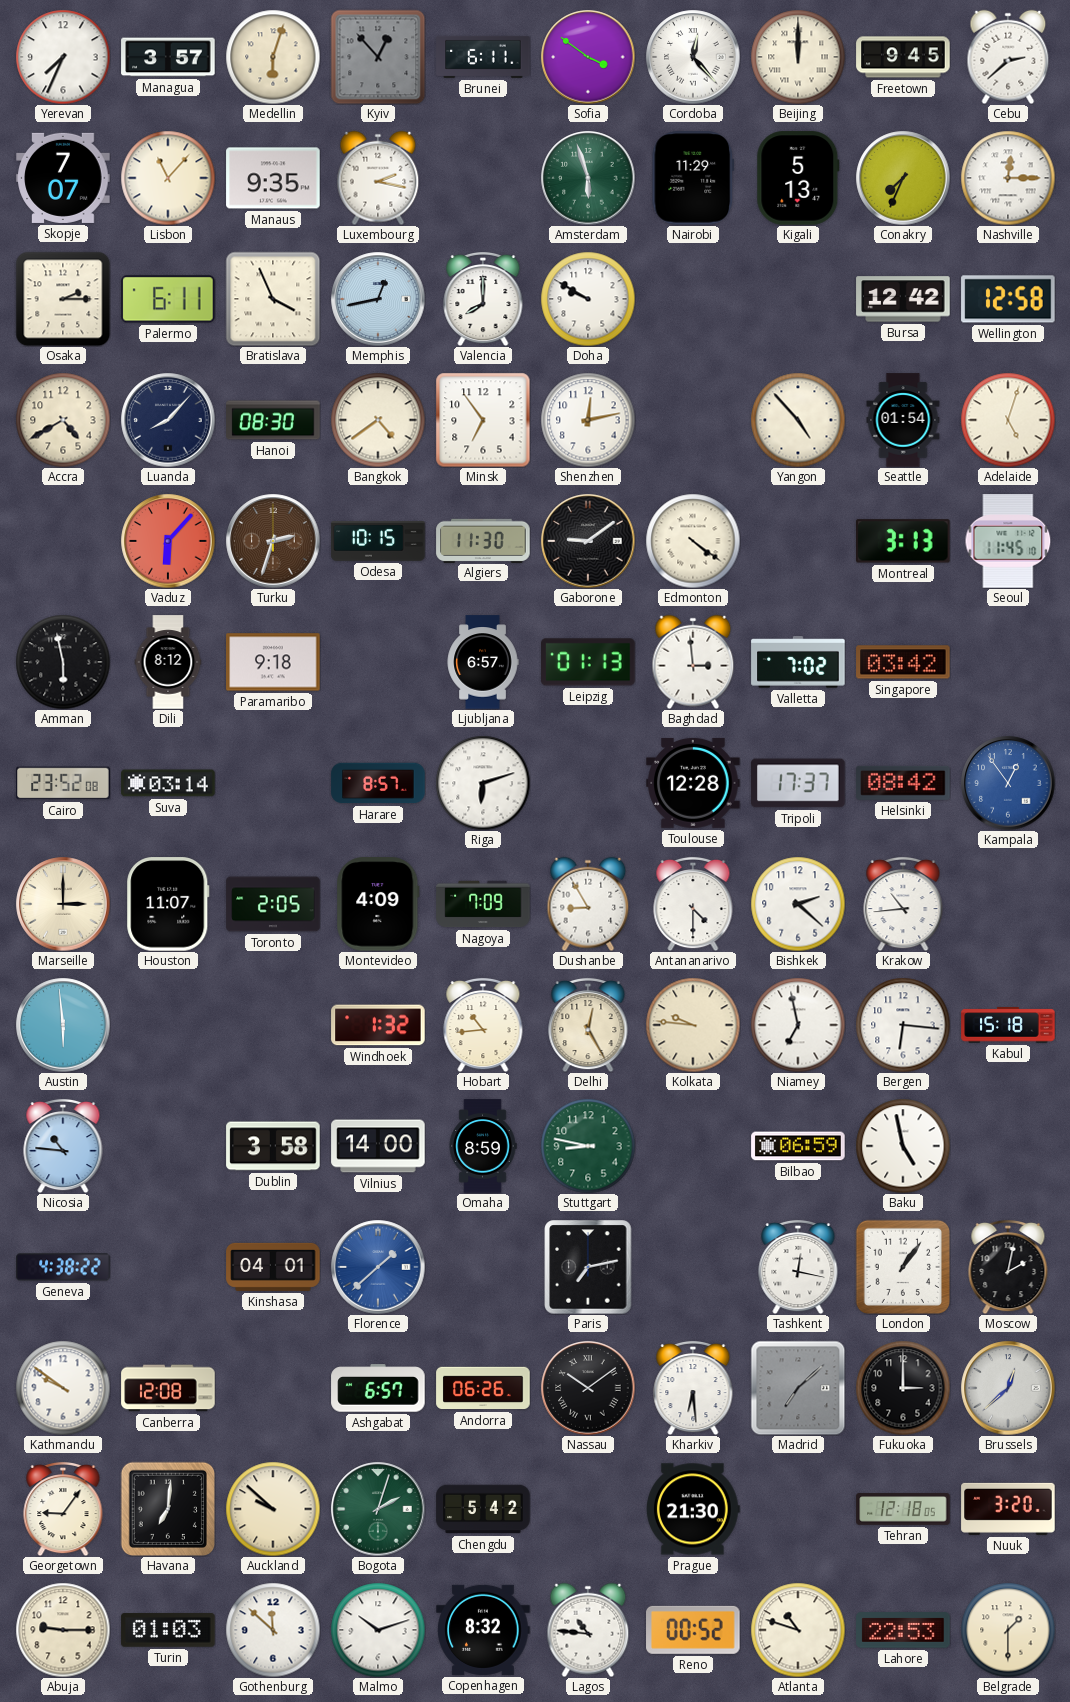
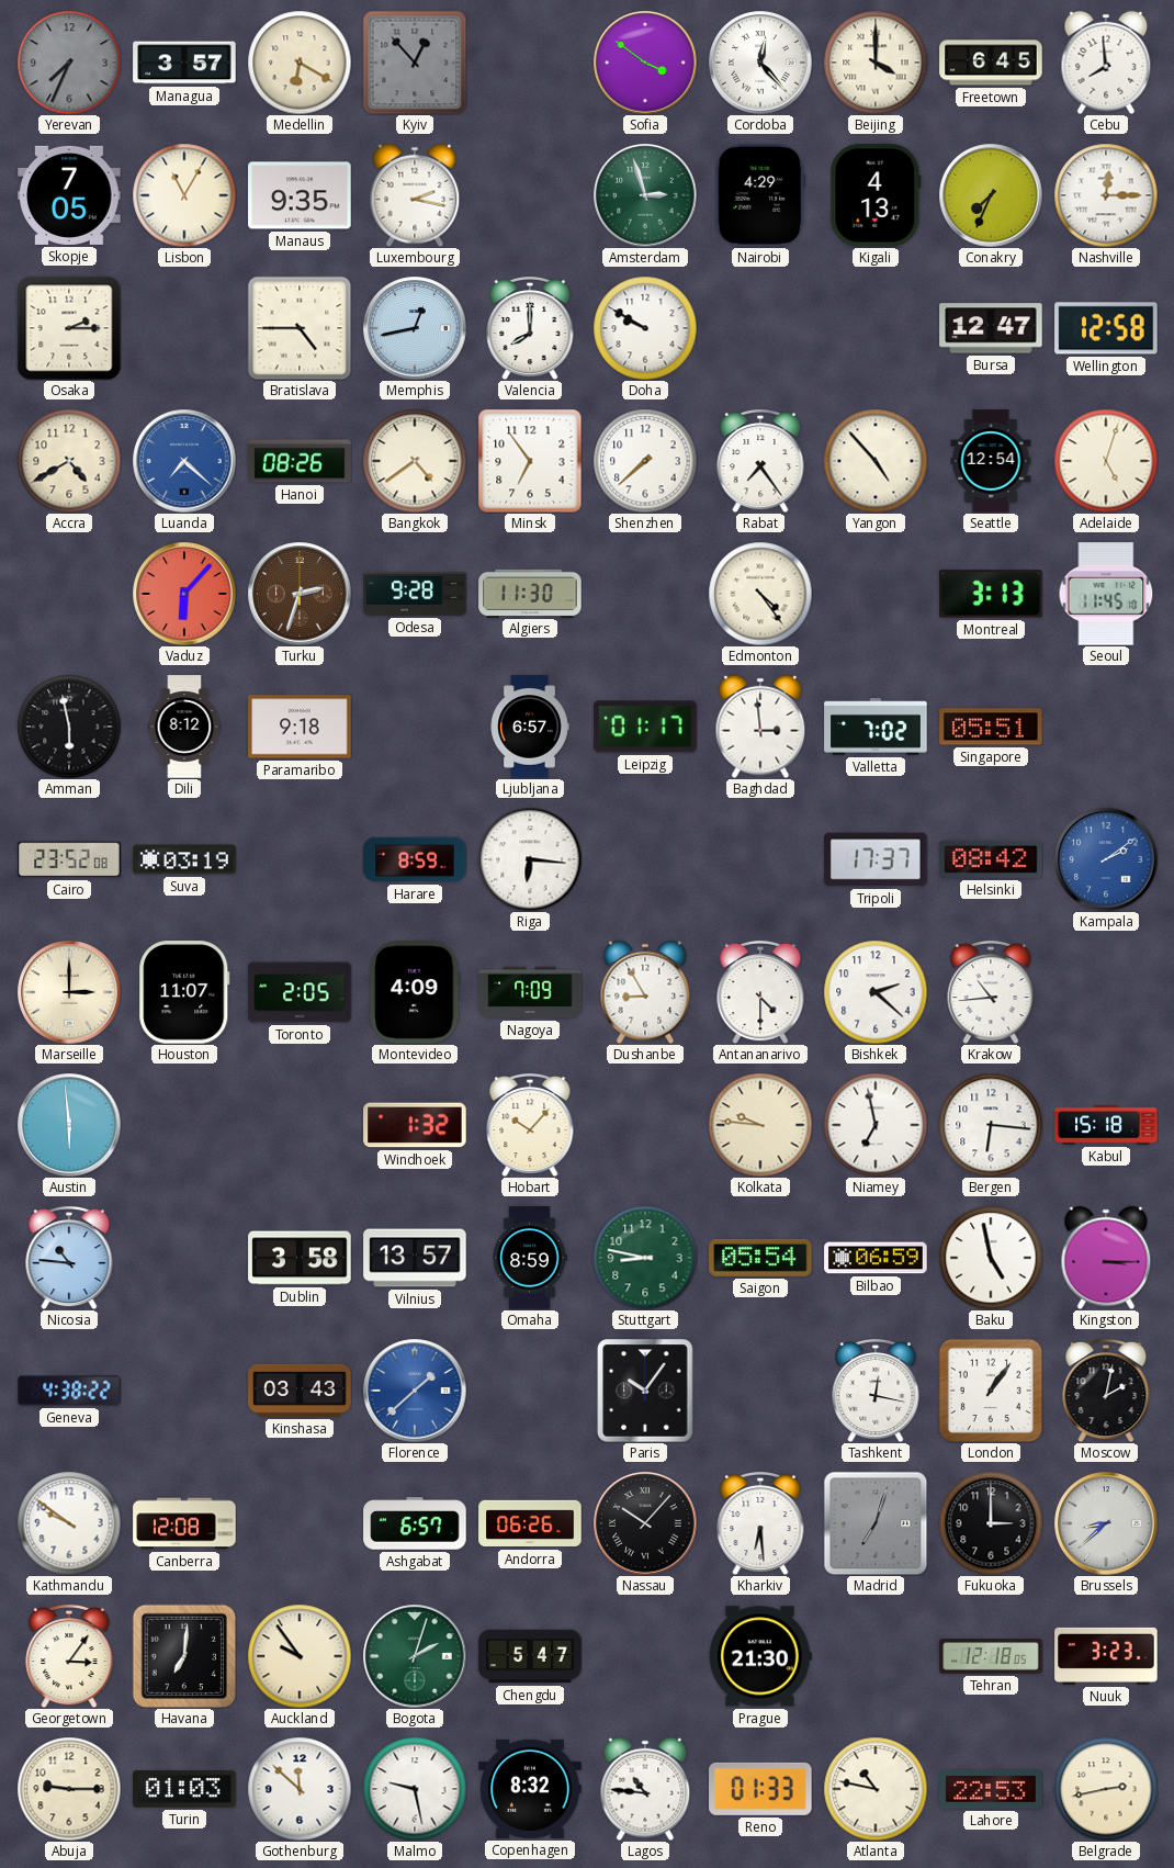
Yerevan dial: white -> grey
Medellin: 6:03 -> 6:20
Brunei: 6:11 -> none
Beijing: 12:00 -> 4:00
Freetown: 9:45 -> 6:45
Cebu: 2:38 -> 7:59
Skopje: 7:07 -> 7:05
Lisbon: 11:07 -> 11:05
Amsterdam: 5:57 -> 2:57
Nairobi: 11:29 -> 4:29
Kigali: 5:13 -> 4:13
Palermo: 6:11 -> none
Bratislava: 3:56 -> 4:45
Bursa: 12:42 -> 12:47
Luanda: 8:07 -> 7:22
Luanda dial: navy -> blue
Hanoi: 08:30 -> 08:26
Shenzhen: 12:13 -> 7:38
Rabat: none -> 7:24
Seattle: 01:54 -> 12:54
Odesa: 10:15 -> 9:28
Gaborone: 9:09 -> none
Edmonton: 4:21 -> 4:24
Leipzig: 01:13 -> 01:17
Singapore: 03:42 -> 05:51
Suva: 03:14 -> 03:19
Harare: 8:57 -> 8:59
Riga: 6:12 -> 6:16
Toulouse: 12:28 -> none
Kampala: 12:54 -> 2:09
Hobart: 10:44 -> 10:07
Delhi: 12:25 -> none
Vilnius: 14:00 -> 13:57
Saigon: none -> 05:54
Kingston: none -> 3:15
Kinshasa: 04:01 -> 03:43
Paris: 7:13 -> 10:06
Nassau: 10:09 -> 10:07
Madrid: 7:08 -> 7:03
Brussels: 12:38 -> 8:38
Georgetown: 9:06 -> 3:06
Auckland: 9:52 -> 9:54
Chengdu: 5:42 -> 5:47
Nuuk: 3:20 -> 3:23
Malmo: 10:12 -> 9:28
Reno: 00:52 -> 01:33
Atlanta: 10:48 -> 10:47
Belgrade: 1:30 -> 2:43
